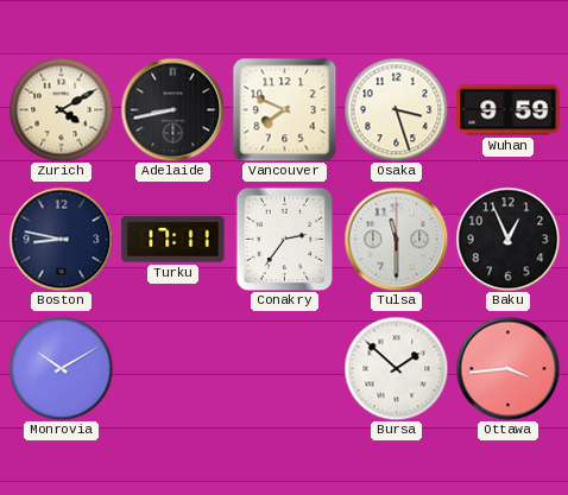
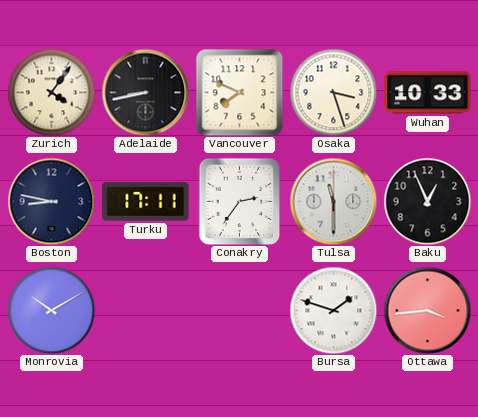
Zurich: 4:10 -> 4:06
Wuhan: 9:59 -> 10:33
Bursa: 1:52 -> 1:48
